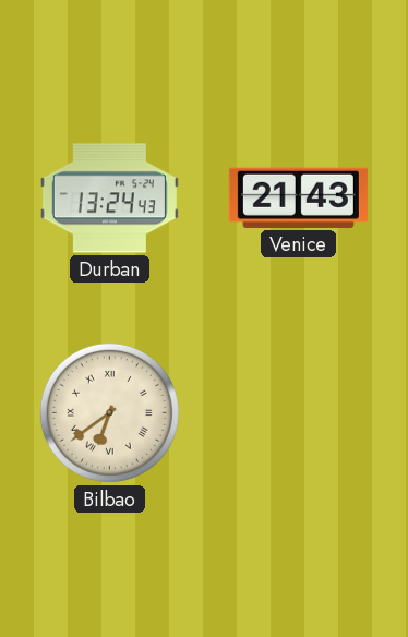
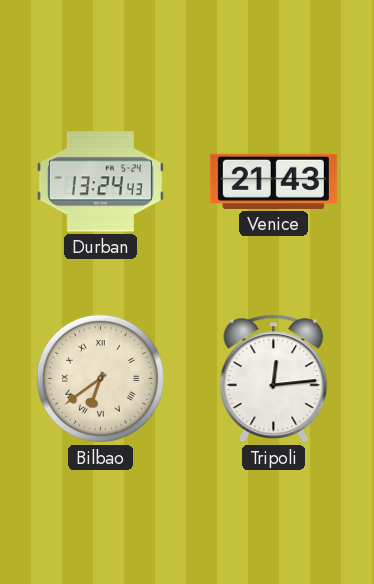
Tripoli: none -> 12:14
